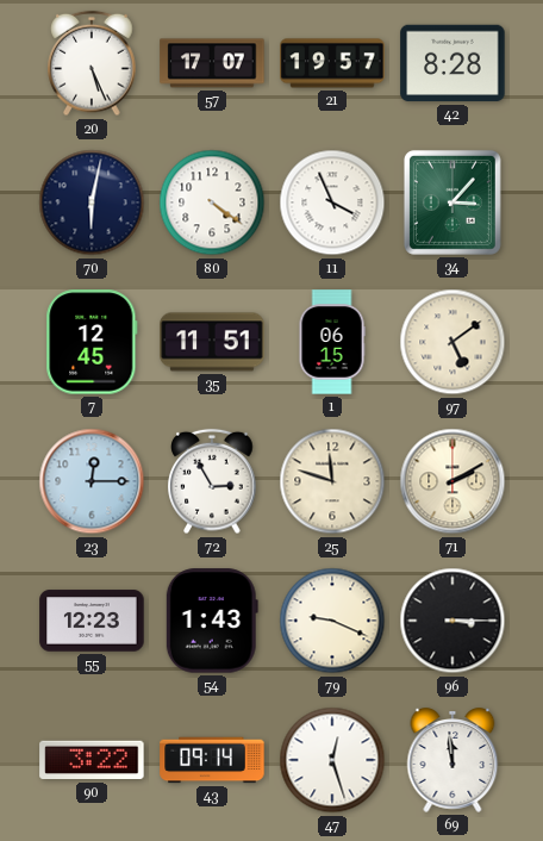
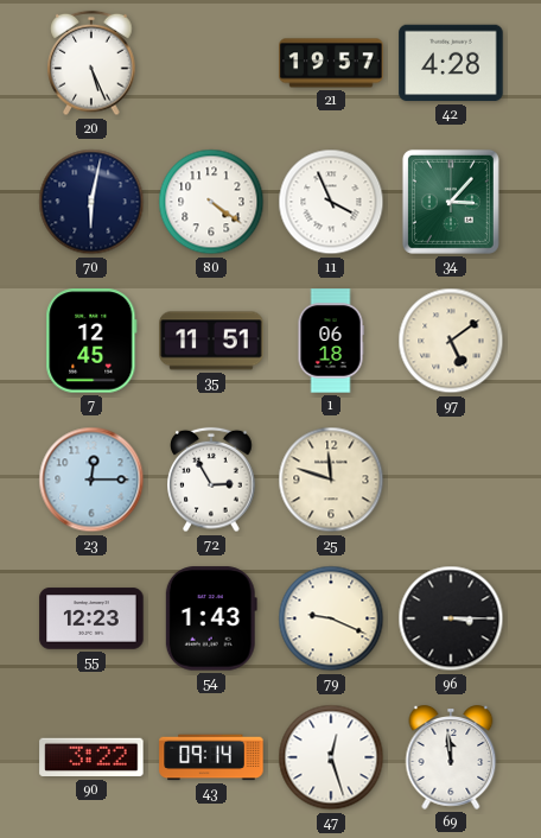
57: 17:07 -> none
42: 8:28 -> 4:28
1: 06:15 -> 06:18
71: 2:10 -> none
